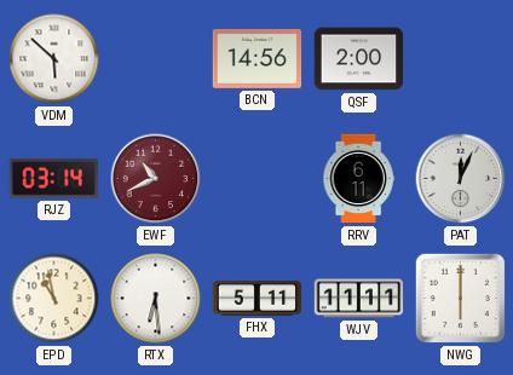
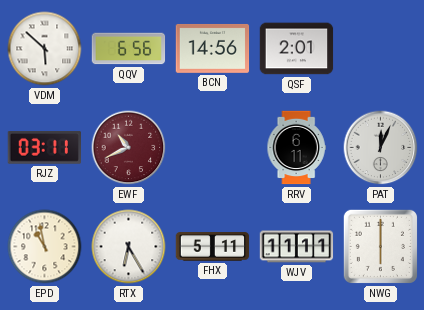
QQV: none -> 6:56
QSF: 2:00 -> 2:01
RJZ: 03:14 -> 03:11
RTX: 6:29 -> 6:25
